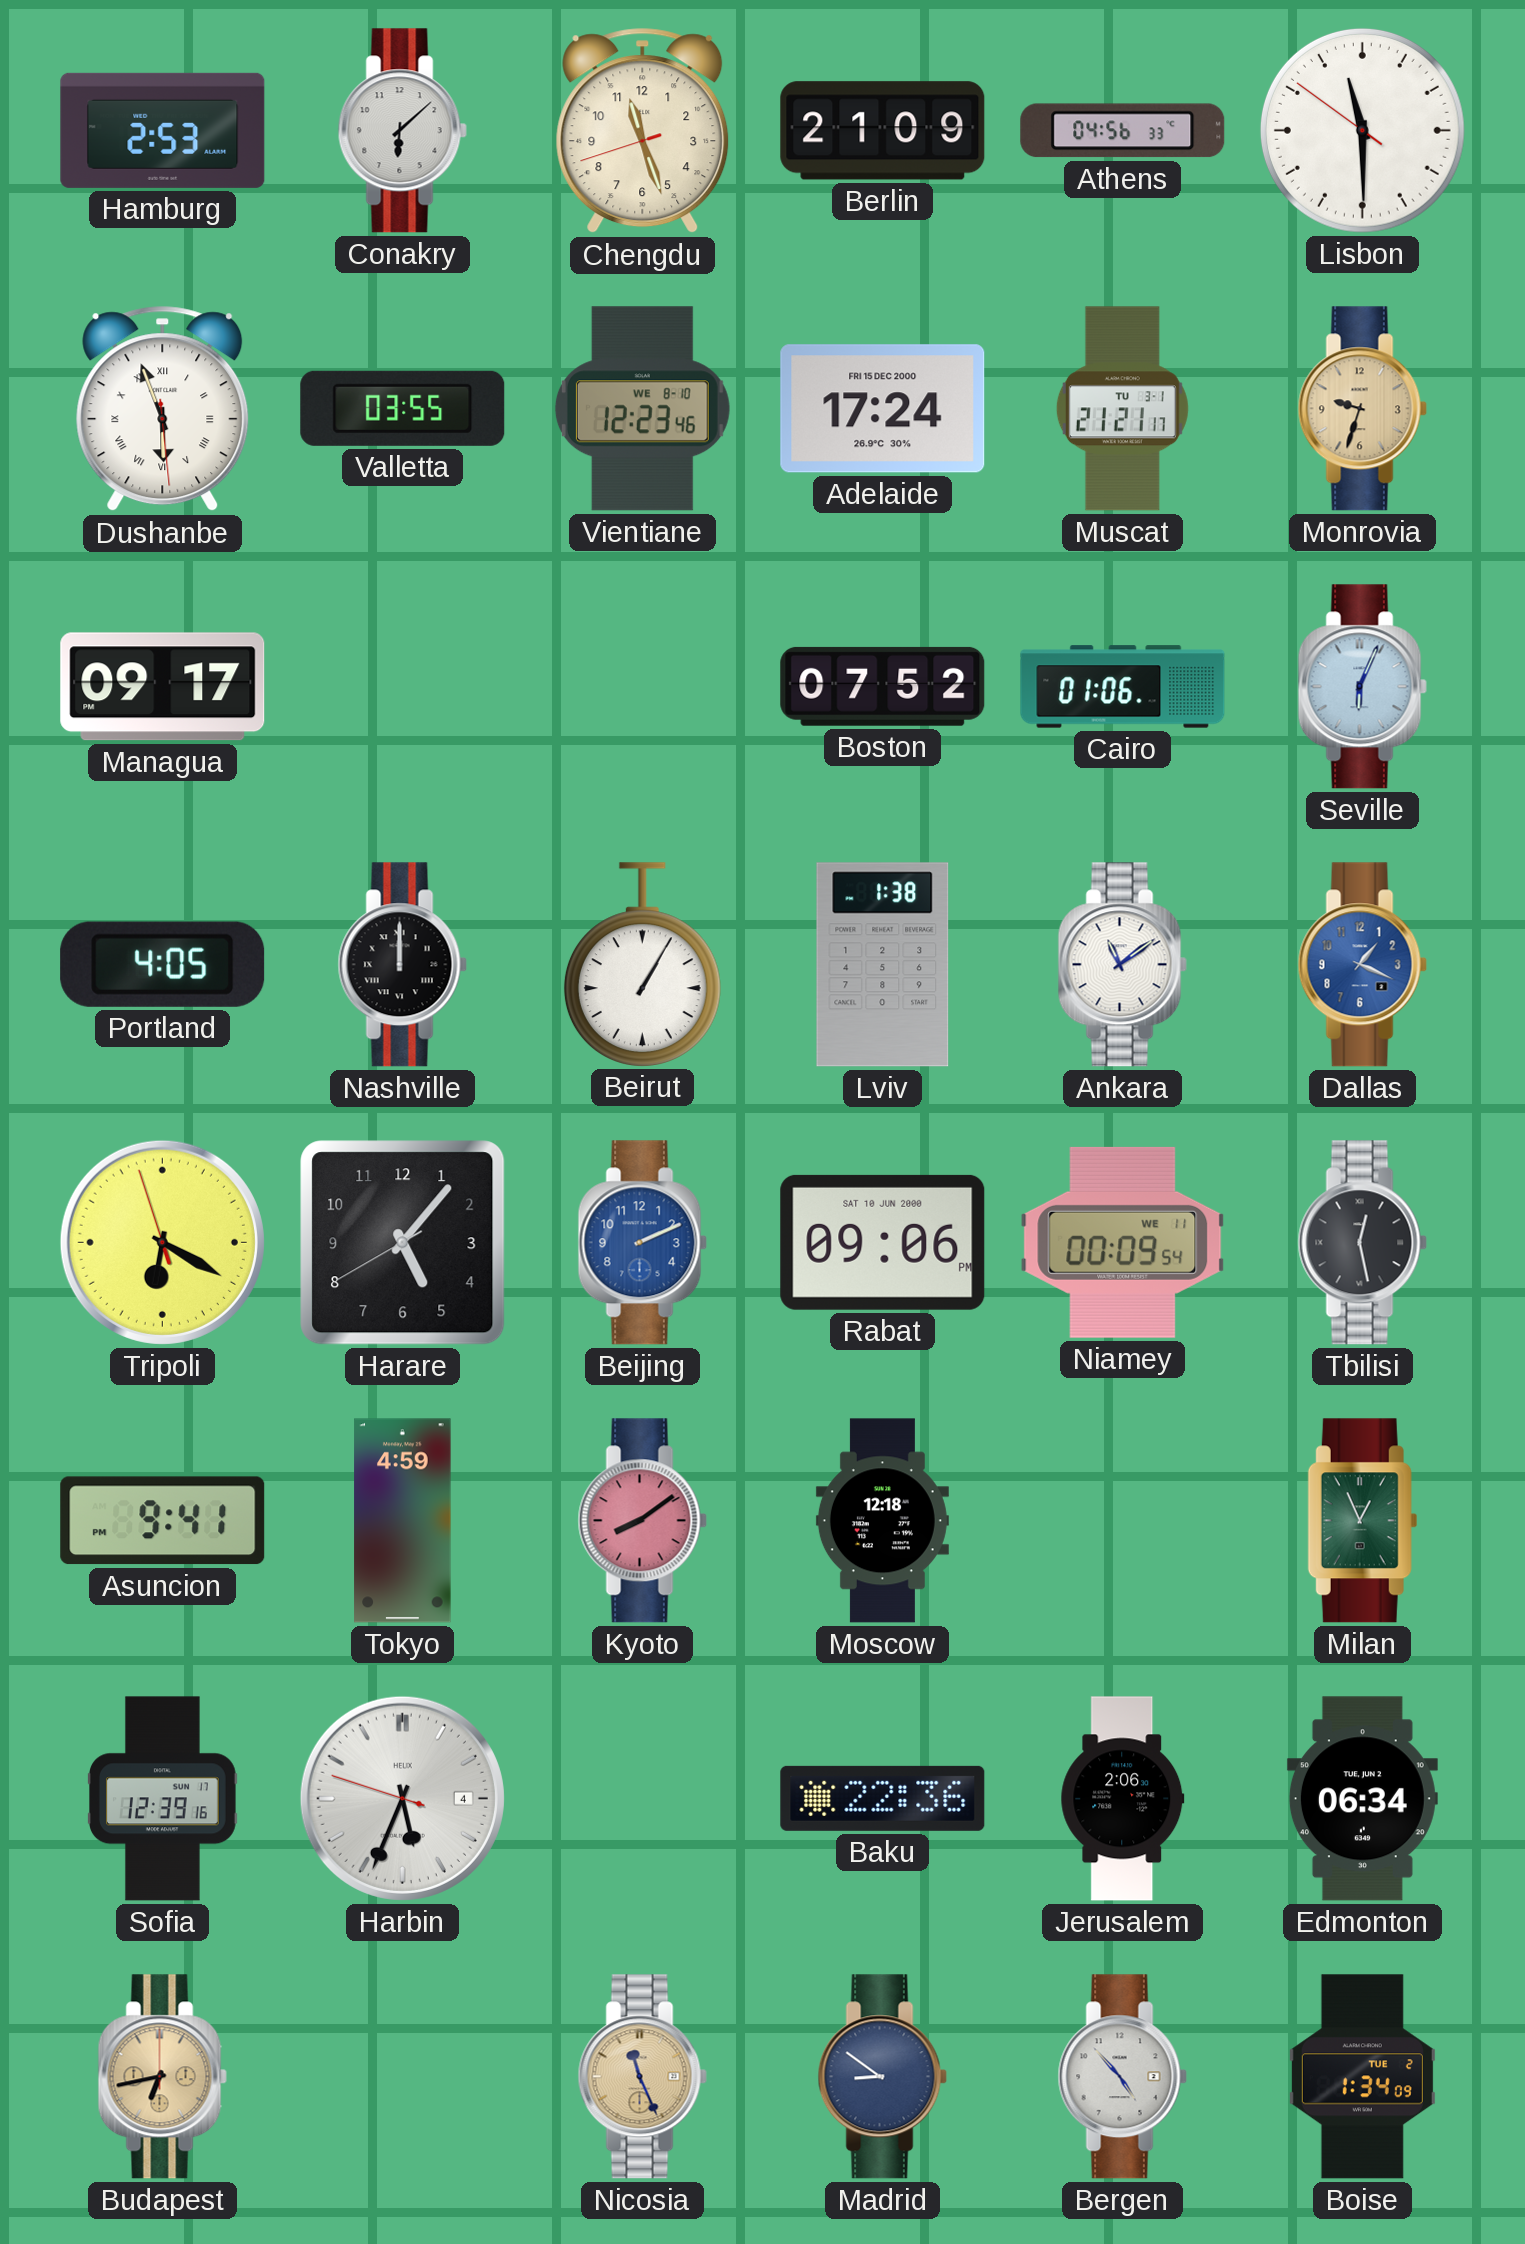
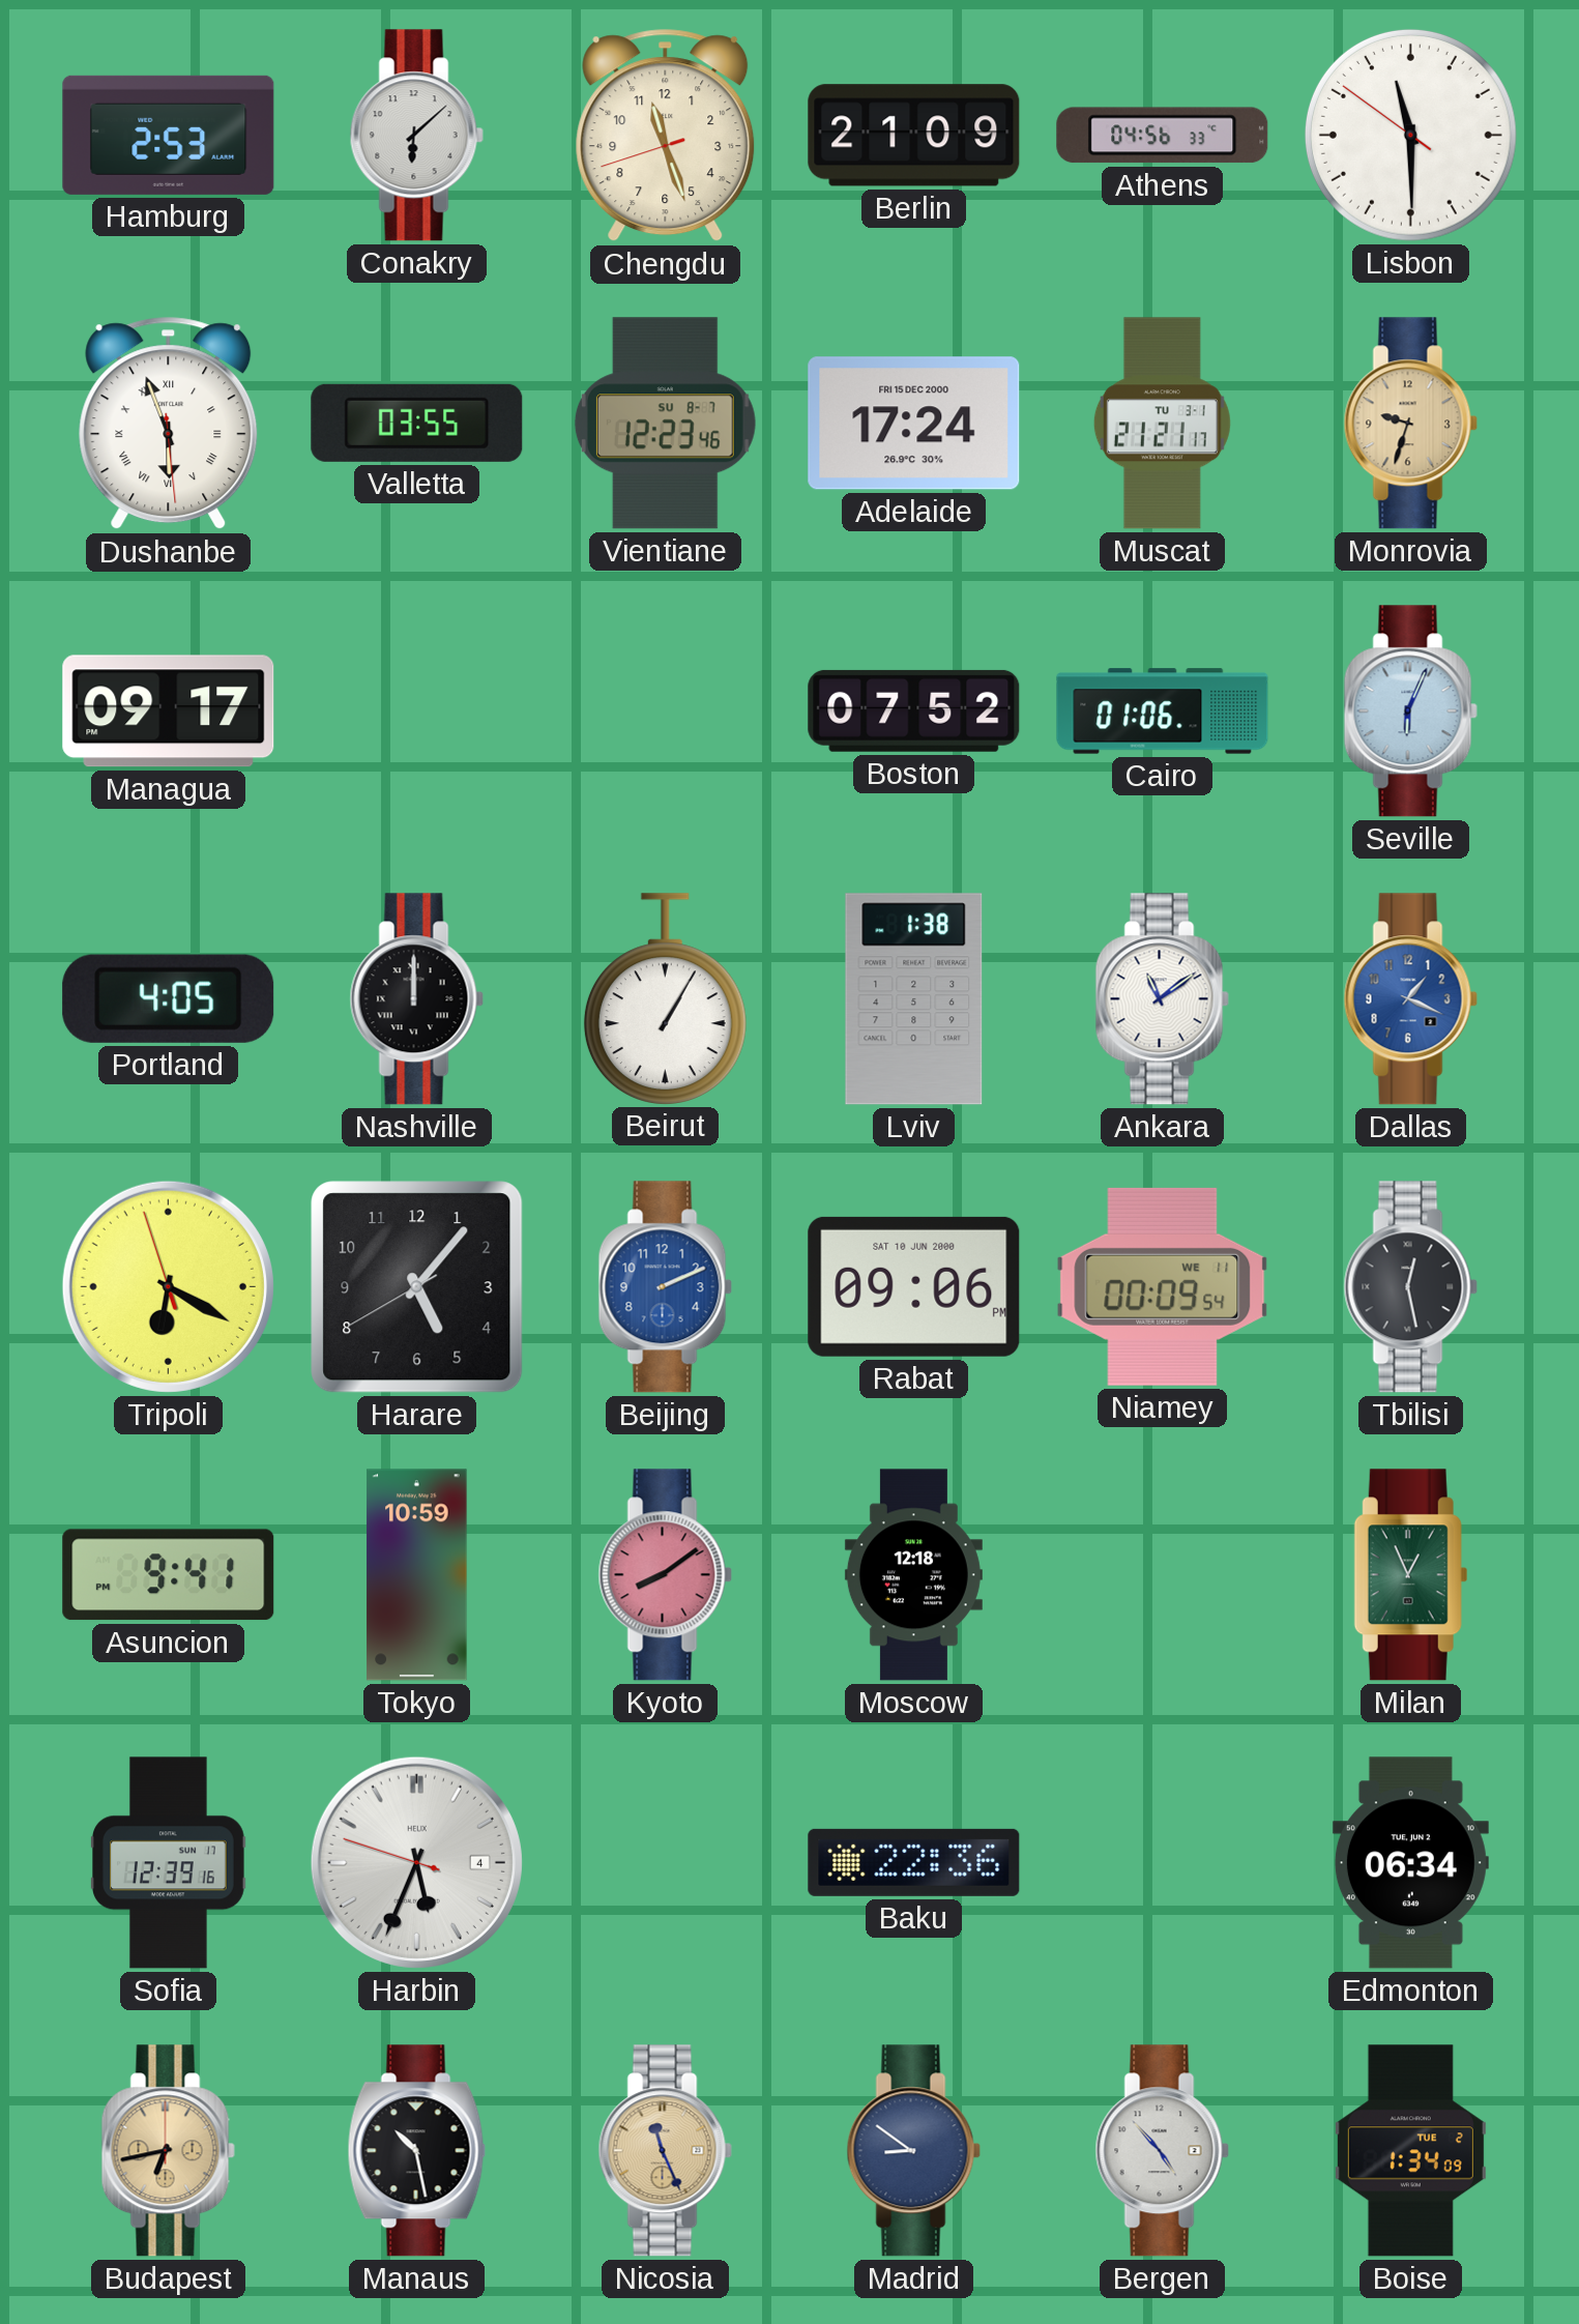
Vientiane date: WE 8-10 -> SU 8-7
Tokyo: 4:59 -> 10:59
Jerusalem: 2:06 -> none
Manaus: none -> 10:28
